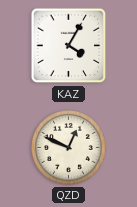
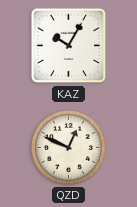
KAZ: 4:05 -> 10:05
